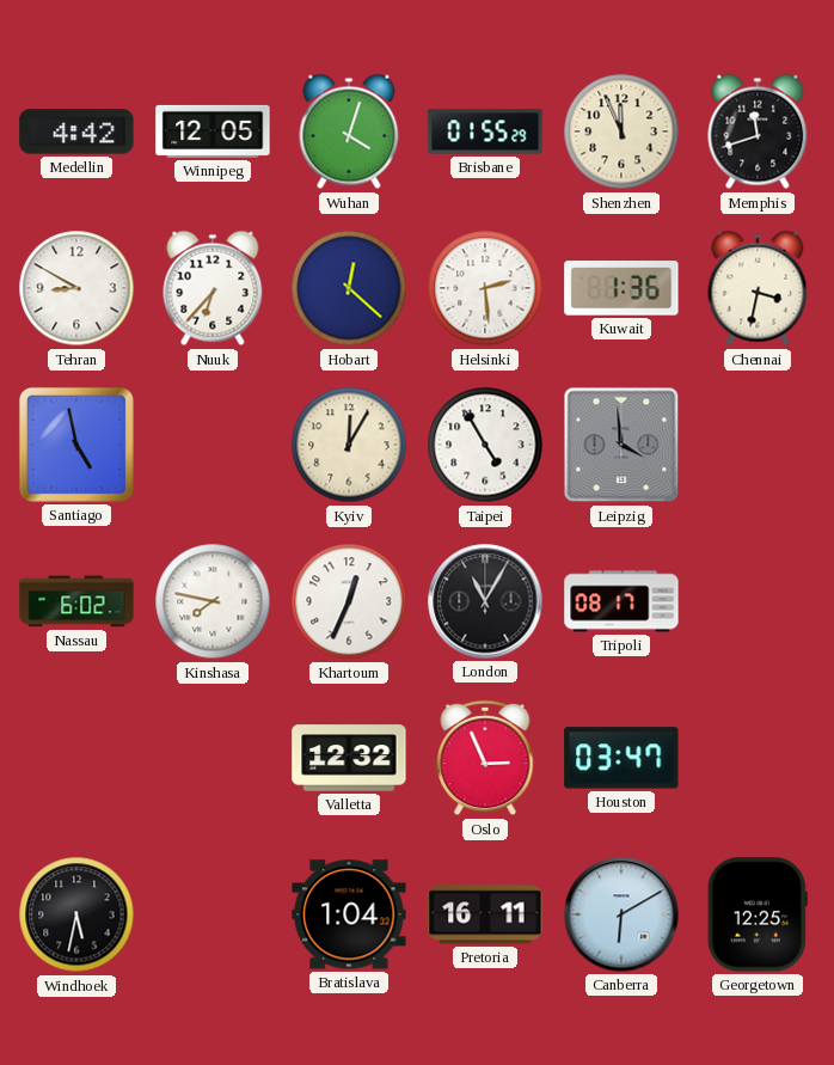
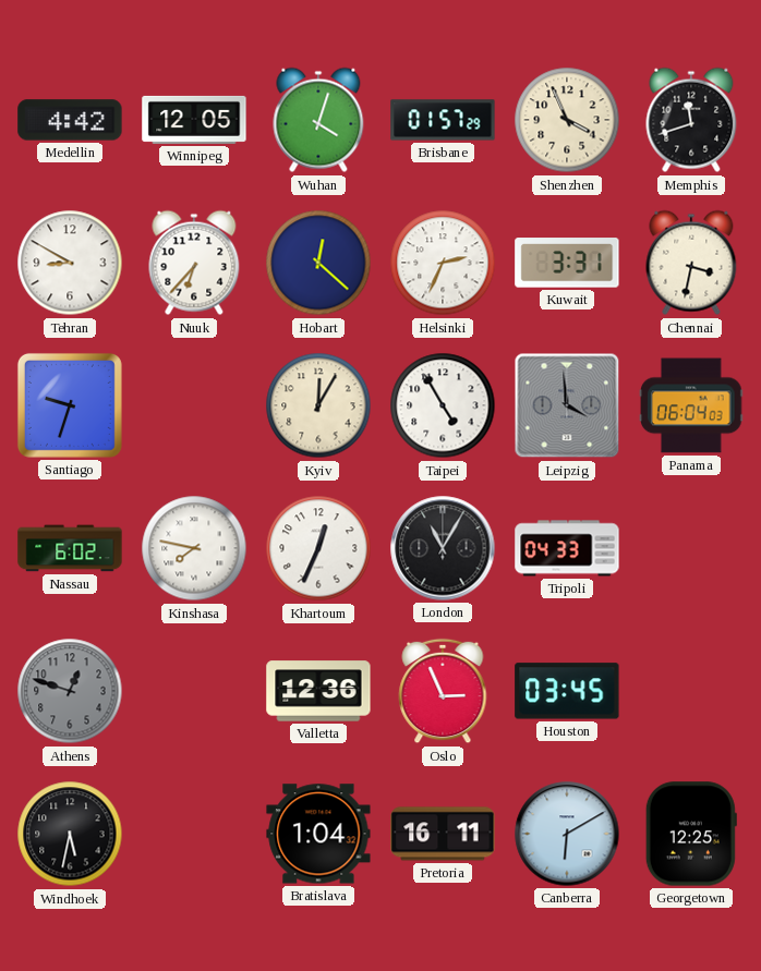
Brisbane: 01:55 -> 01:57
Shenzhen: 11:56 -> 3:56
Helsinki: 2:29 -> 2:34
Kuwait: 1:36 -> 3:31
Santiago: 4:58 -> 9:33
Panama: none -> 06:04
Tripoli: 08:17 -> 04:33
Athens: none -> 12:48
Valletta: 12:32 -> 12:36
Houston: 03:47 -> 03:45
